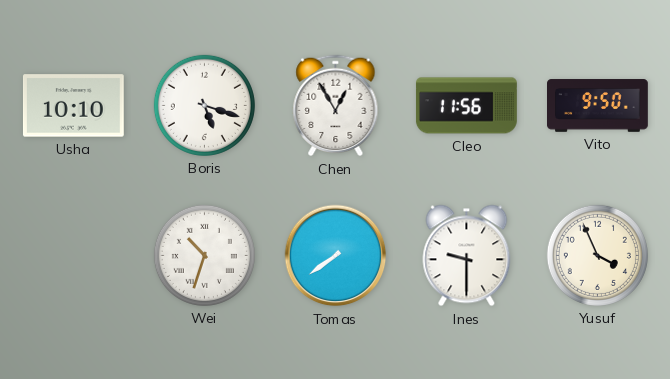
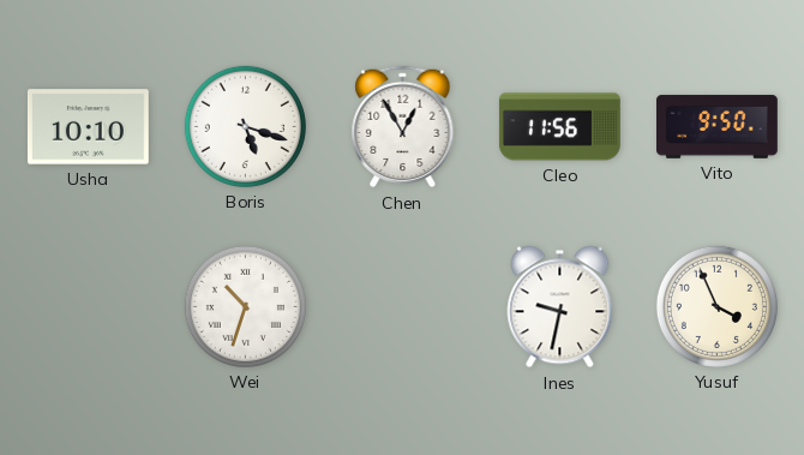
Tomas: 7:39 -> none
Ines: 9:30 -> 9:32
